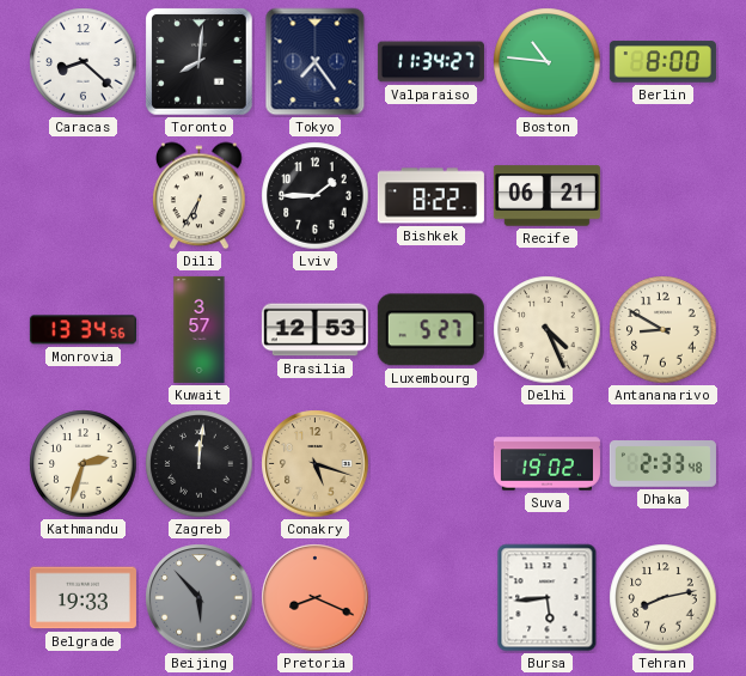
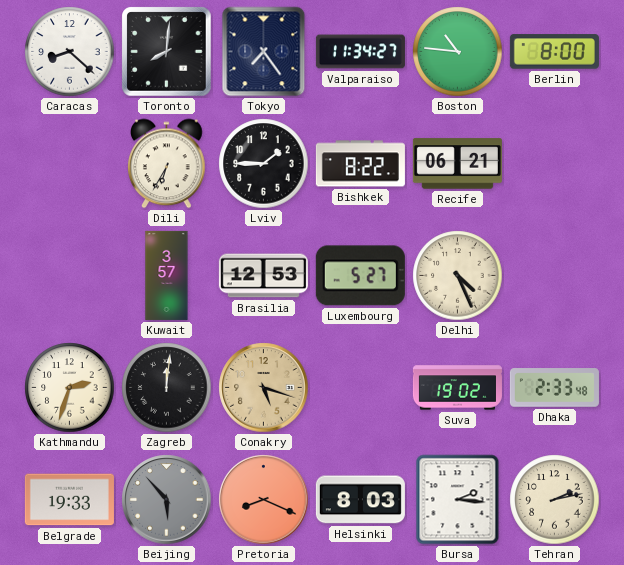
Monrovia: 13:34 -> none
Antananarivo: 8:50 -> none
Helsinki: none -> 8:03
Bursa: 5:44 -> 2:16
Tehran: 8:13 -> 2:13
